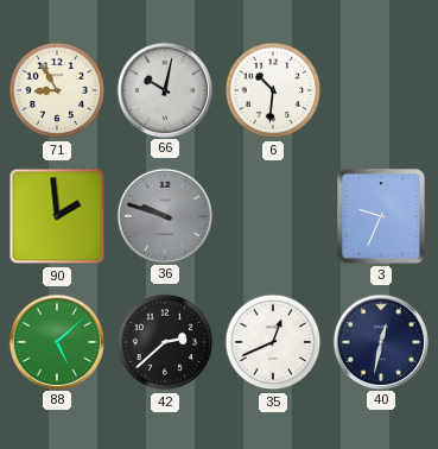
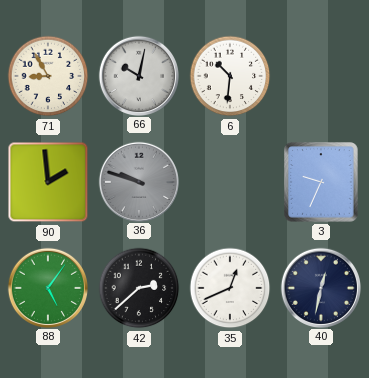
88: 5:08 -> 5:06
